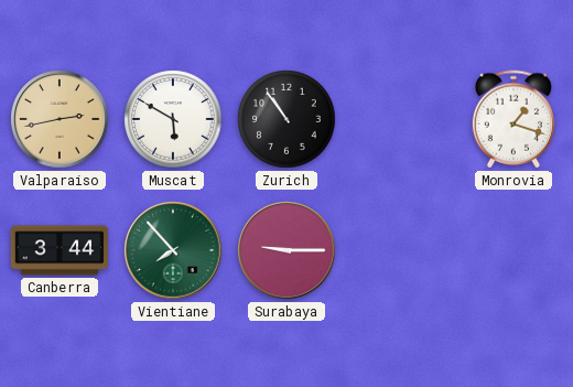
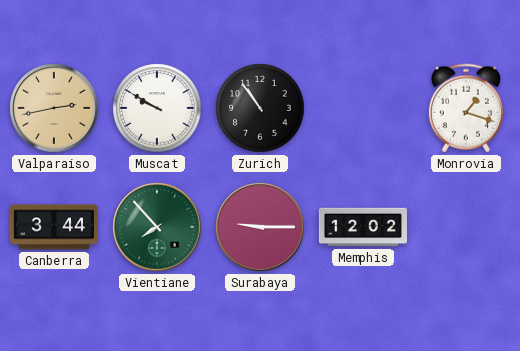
Muscat: 5:50 -> 9:50
Memphis: none -> 12:02
